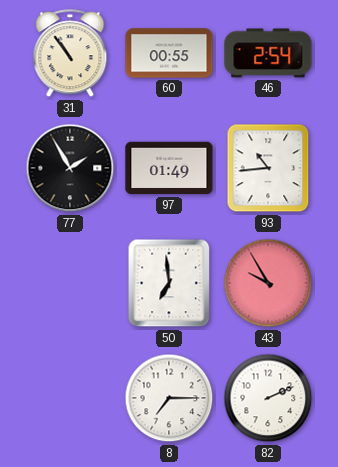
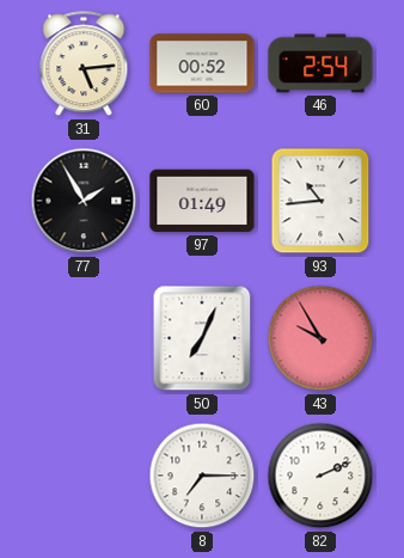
31: 10:54 -> 5:14
60: 00:55 -> 00:52
50: 6:59 -> 7:04
